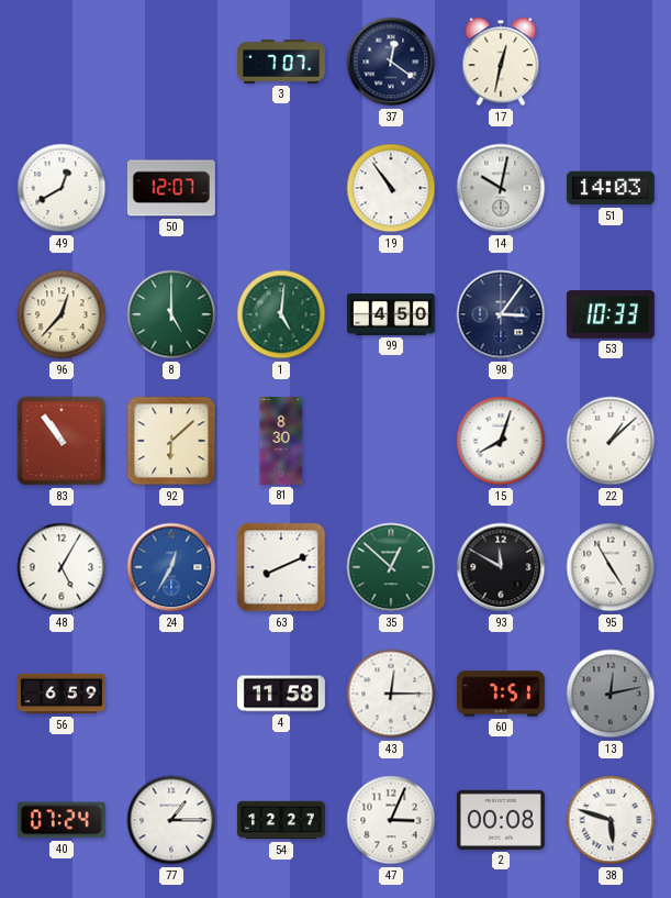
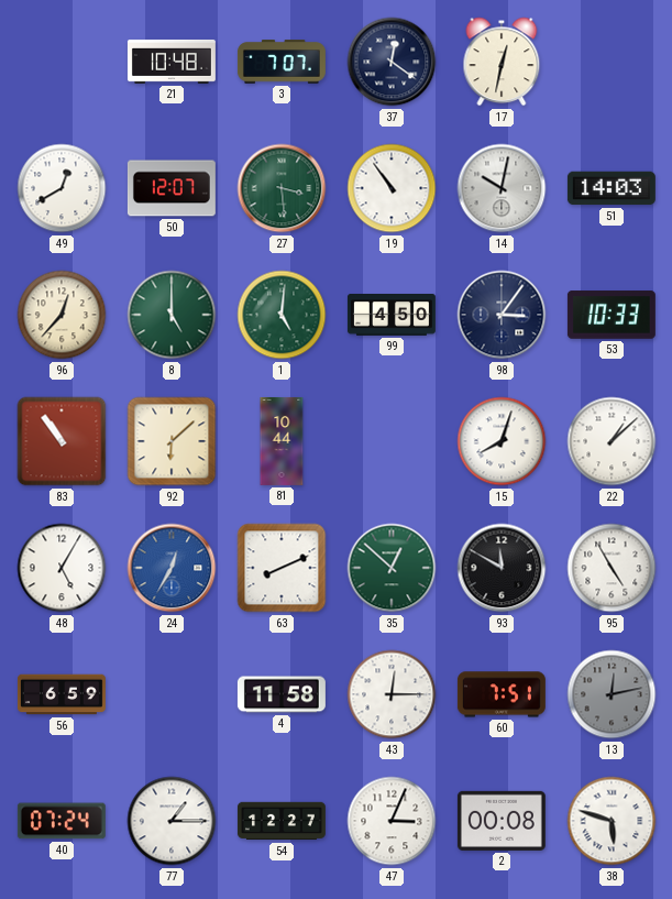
21: none -> 10:48
27: none -> 3:29
81: 8:30 -> 10:44
